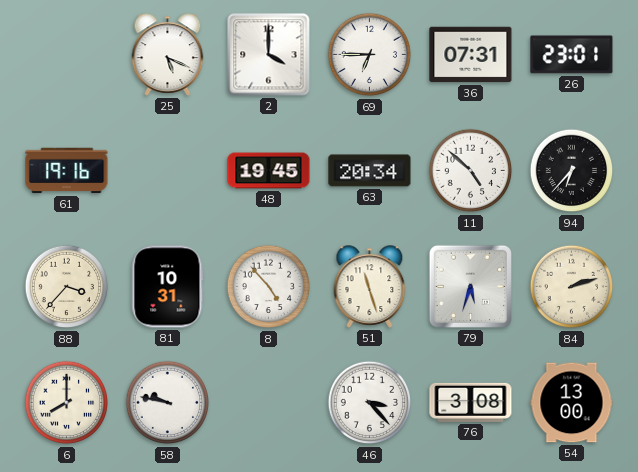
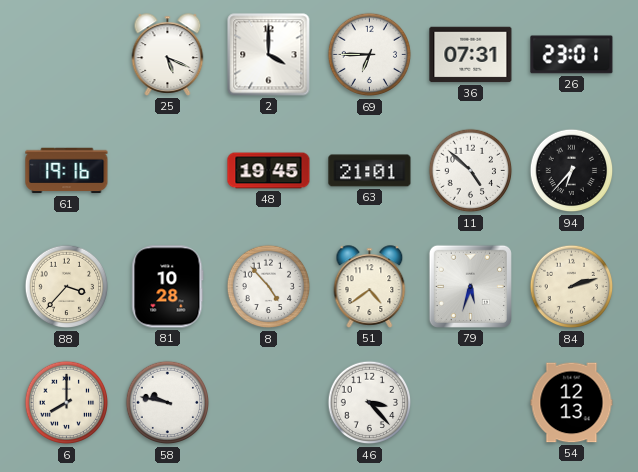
63: 20:34 -> 21:01
81: 10:31 -> 10:28
51: 11:27 -> 4:39
76: 3:08 -> none
54: 13:00 -> 12:13
